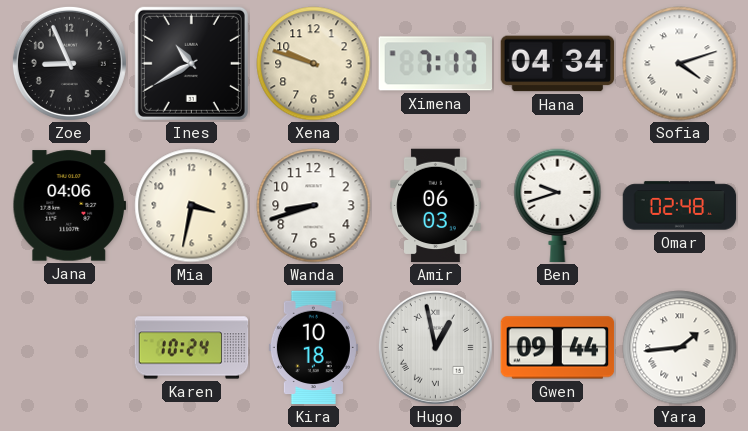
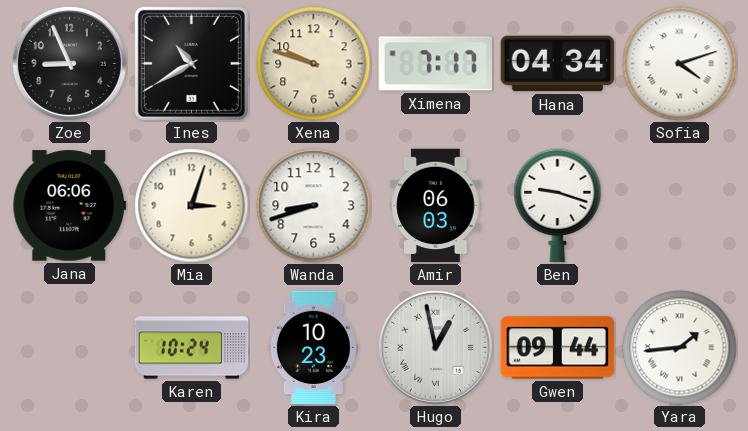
Jana: 04:06 -> 06:06
Mia: 3:32 -> 3:03
Ben: 9:42 -> 9:18
Omar: 02:48 -> none
Kira: 10:18 -> 10:23
